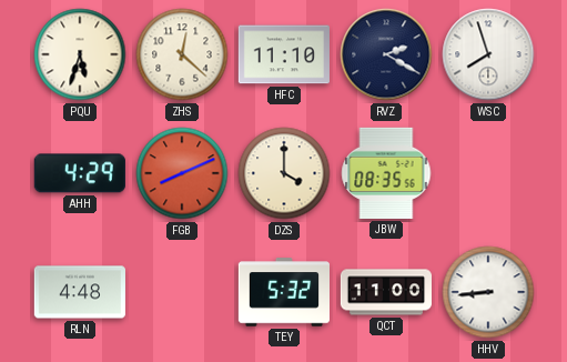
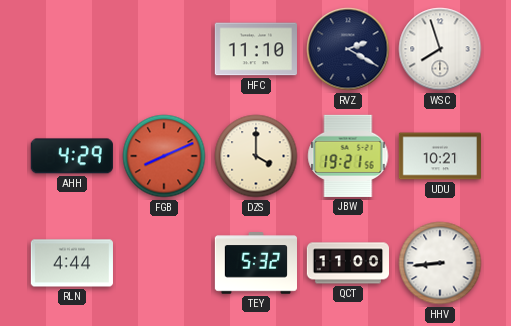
PQU: 5:33 -> none
ZHS: 12:22 -> none
JBW: 08:35 -> 19:21
UDU: none -> 10:21
RLN: 4:48 -> 4:44
